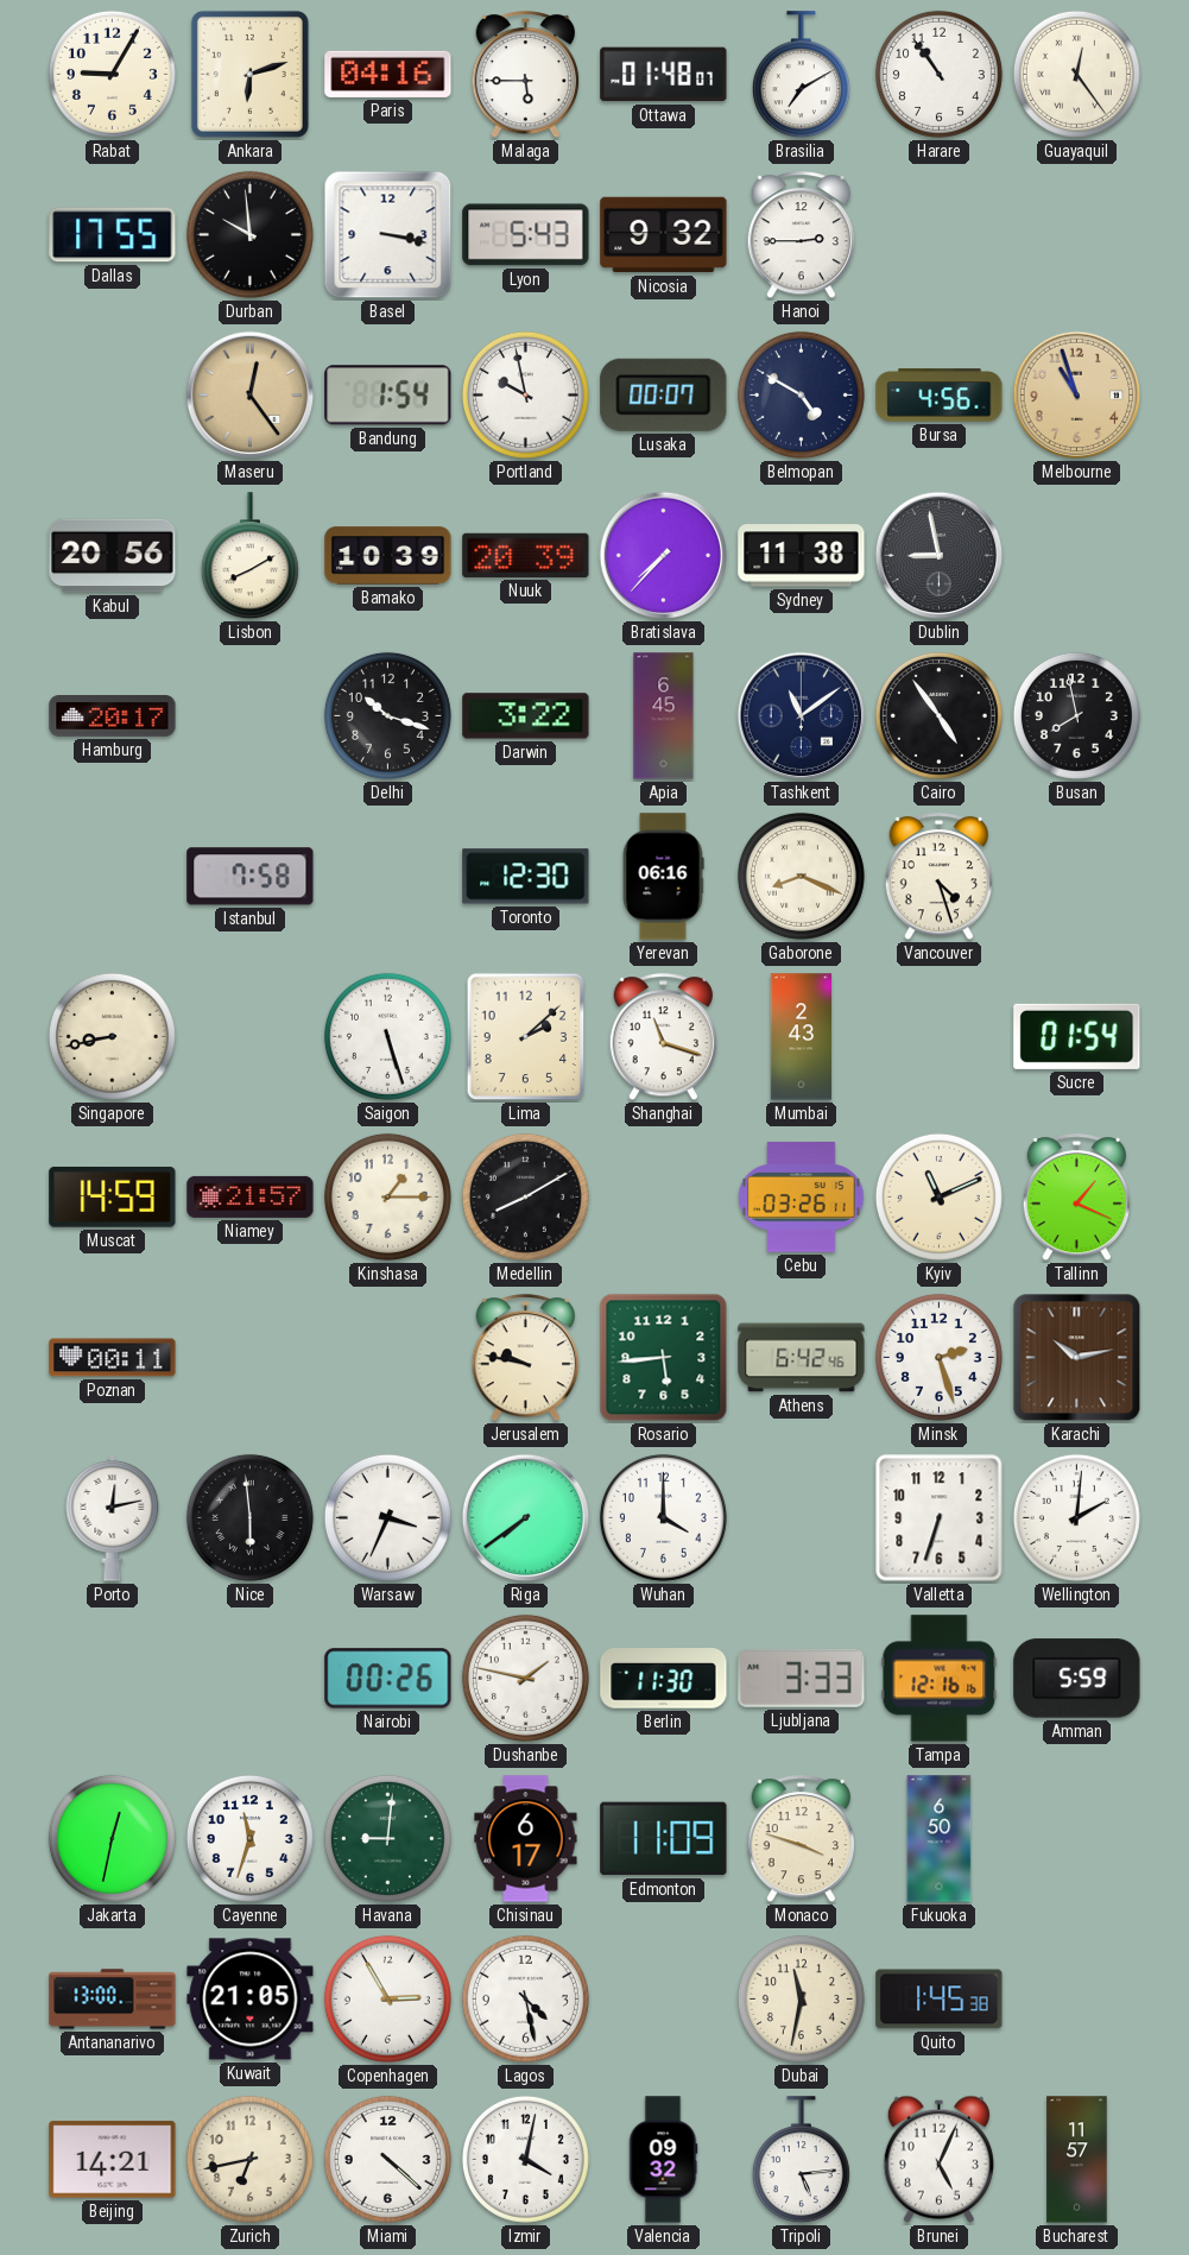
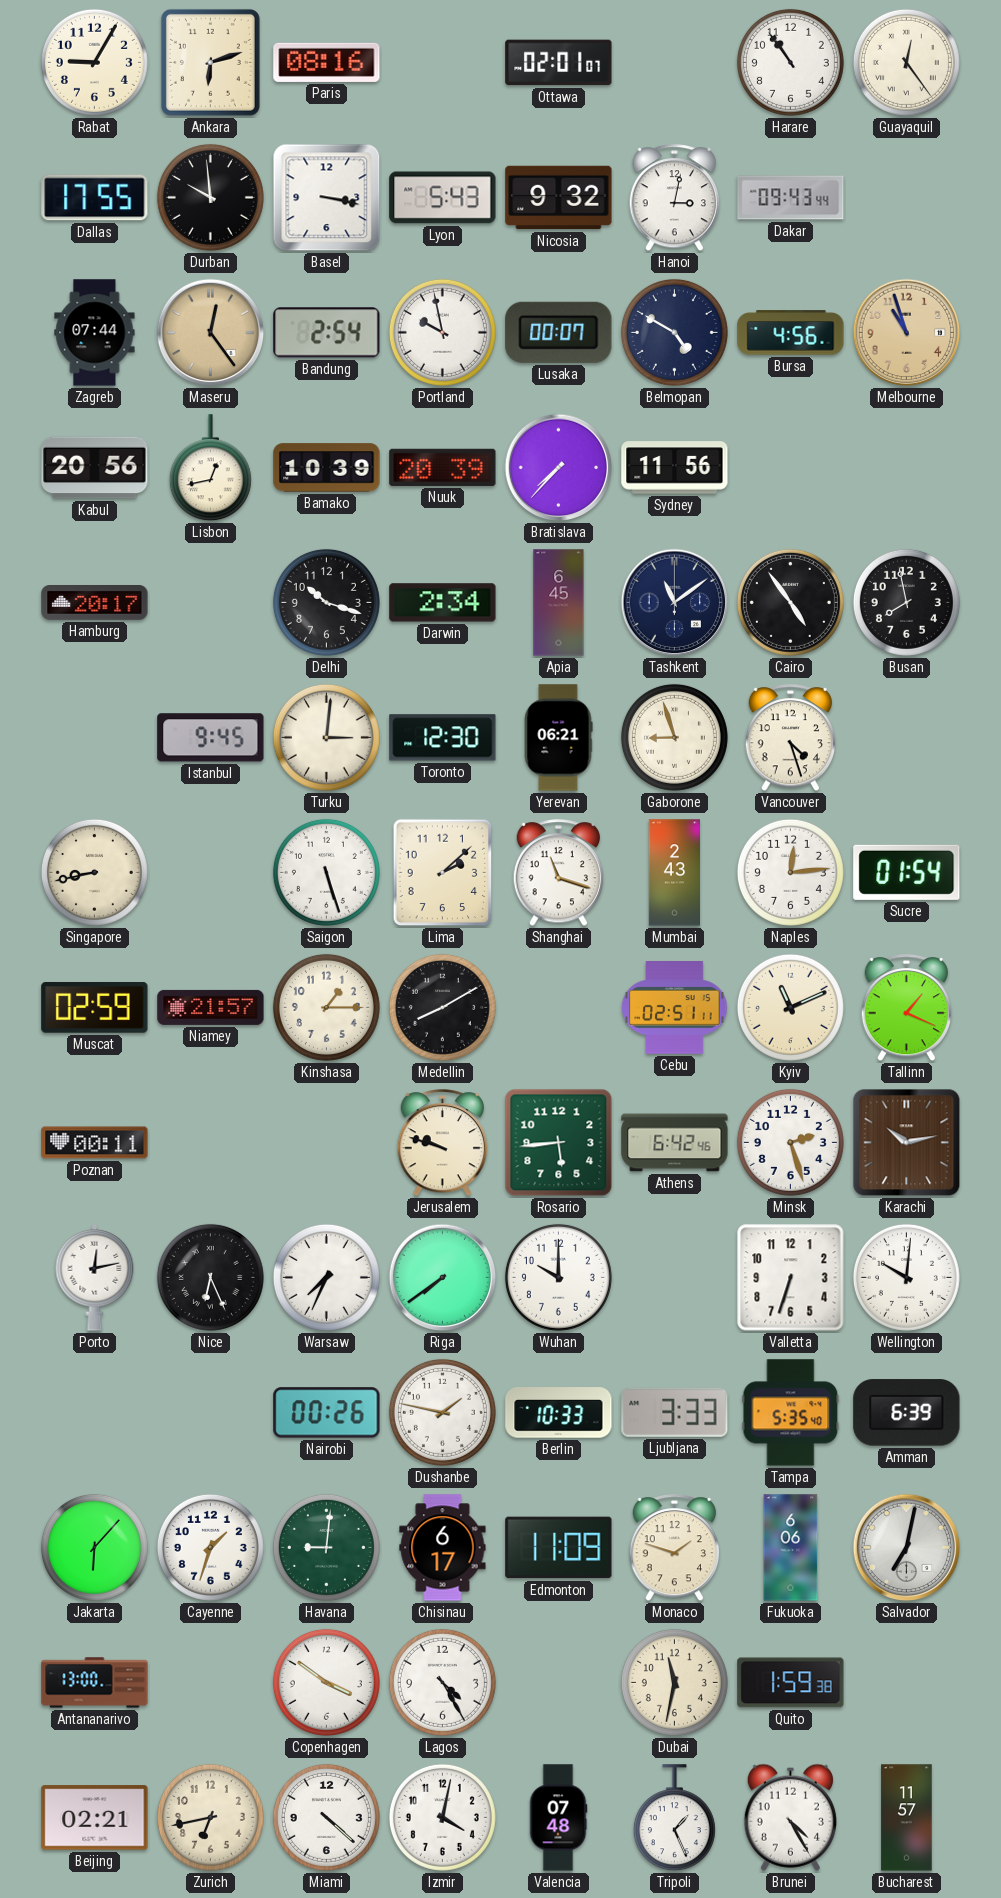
Paris: 04:16 -> 08:16
Malaga: 5:45 -> none
Ottawa: 01:48 -> 02:01
Brasilia: 7:10 -> none
Hanoi: 2:45 -> 3:02
Dakar: none -> 09:43
Zagreb: none -> 07:44
Bandung: 1:54 -> 2:54
Lisbon: 8:10 -> 12:43
Sydney: 11:38 -> 11:56
Dublin: 8:58 -> none
Darwin: 3:22 -> 2:34
Istanbul: 7:58 -> 9:45
Turku: none -> 3:01
Yerevan: 06:16 -> 06:21
Gaborone: 8:19 -> 8:57
Naples: none -> 12:14
Muscat: 14:59 -> 02:59
Cebu: 03:26 -> 02:51
Jerusalem: 9:47 -> 9:48
Nice: 5:59 -> 6:26
Warsaw: 3:34 -> 7:34
Wuhan: 4:00 -> 10:00
Wellington: 2:01 -> 10:01
Berlin: 11:30 -> 10:33
Tampa: 12:16 -> 5:35
Amman: 5:59 -> 6:39
Jakarta: 12:32 -> 6:07
Cayenne: 11:33 -> 1:33
Monaco: 3:48 -> 1:48
Fukuoka: 6:50 -> 6:06
Salvador: none -> 7:02
Kuwait: 21:05 -> none
Copenhagen: 2:55 -> 3:51
Lagos: 4:28 -> 4:25
Quito: 1:45 -> 1:59
Beijing: 14:21 -> 02:21
Valencia: 09:32 -> 07:48
Tripoli: 5:14 -> 1:26
Brunei: 5:04 -> 4:25
